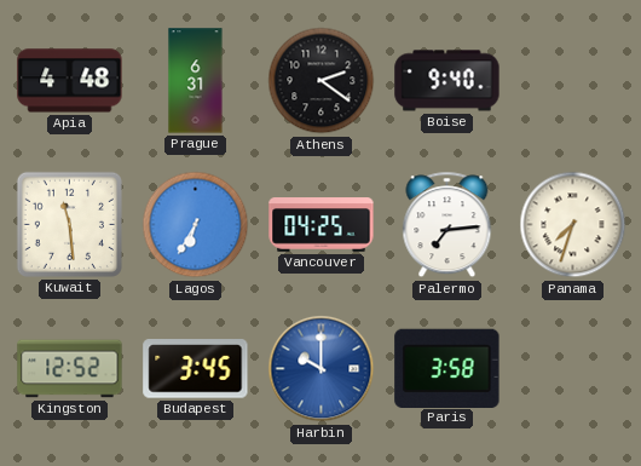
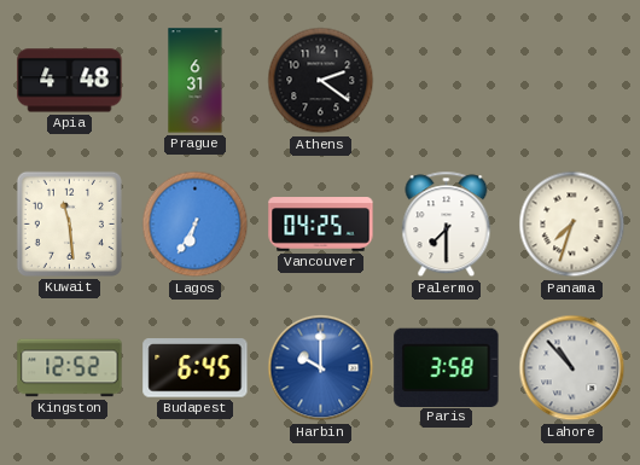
Boise: 9:40 -> none
Palermo: 7:14 -> 7:30
Budapest: 3:45 -> 6:45
Lahore: none -> 10:53
